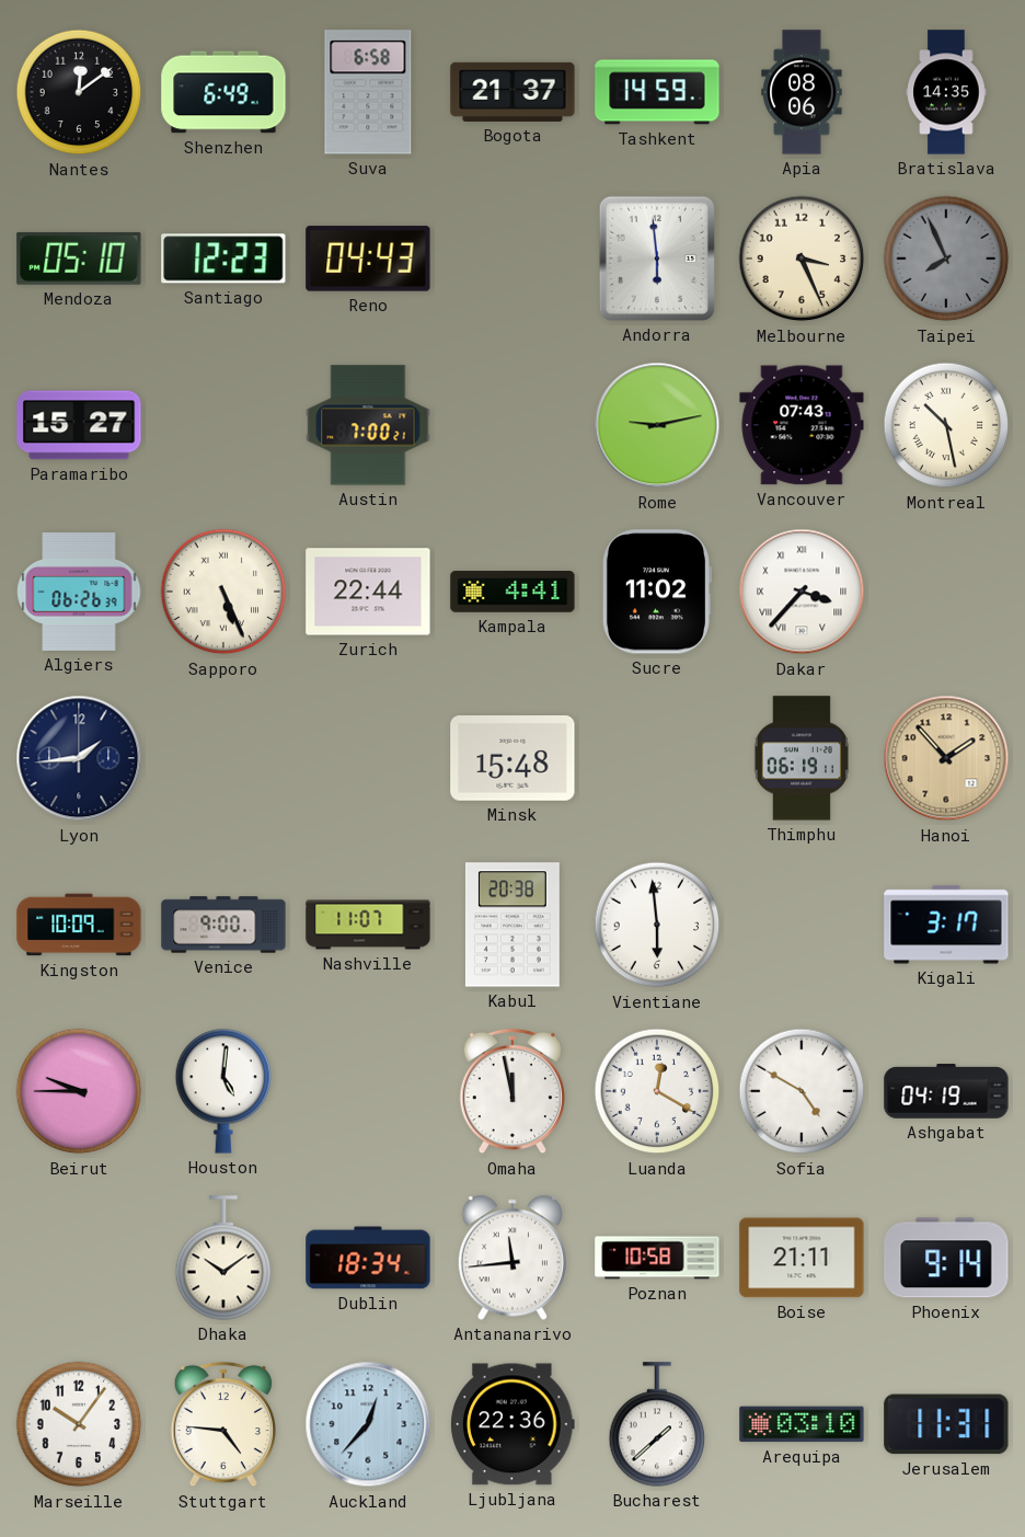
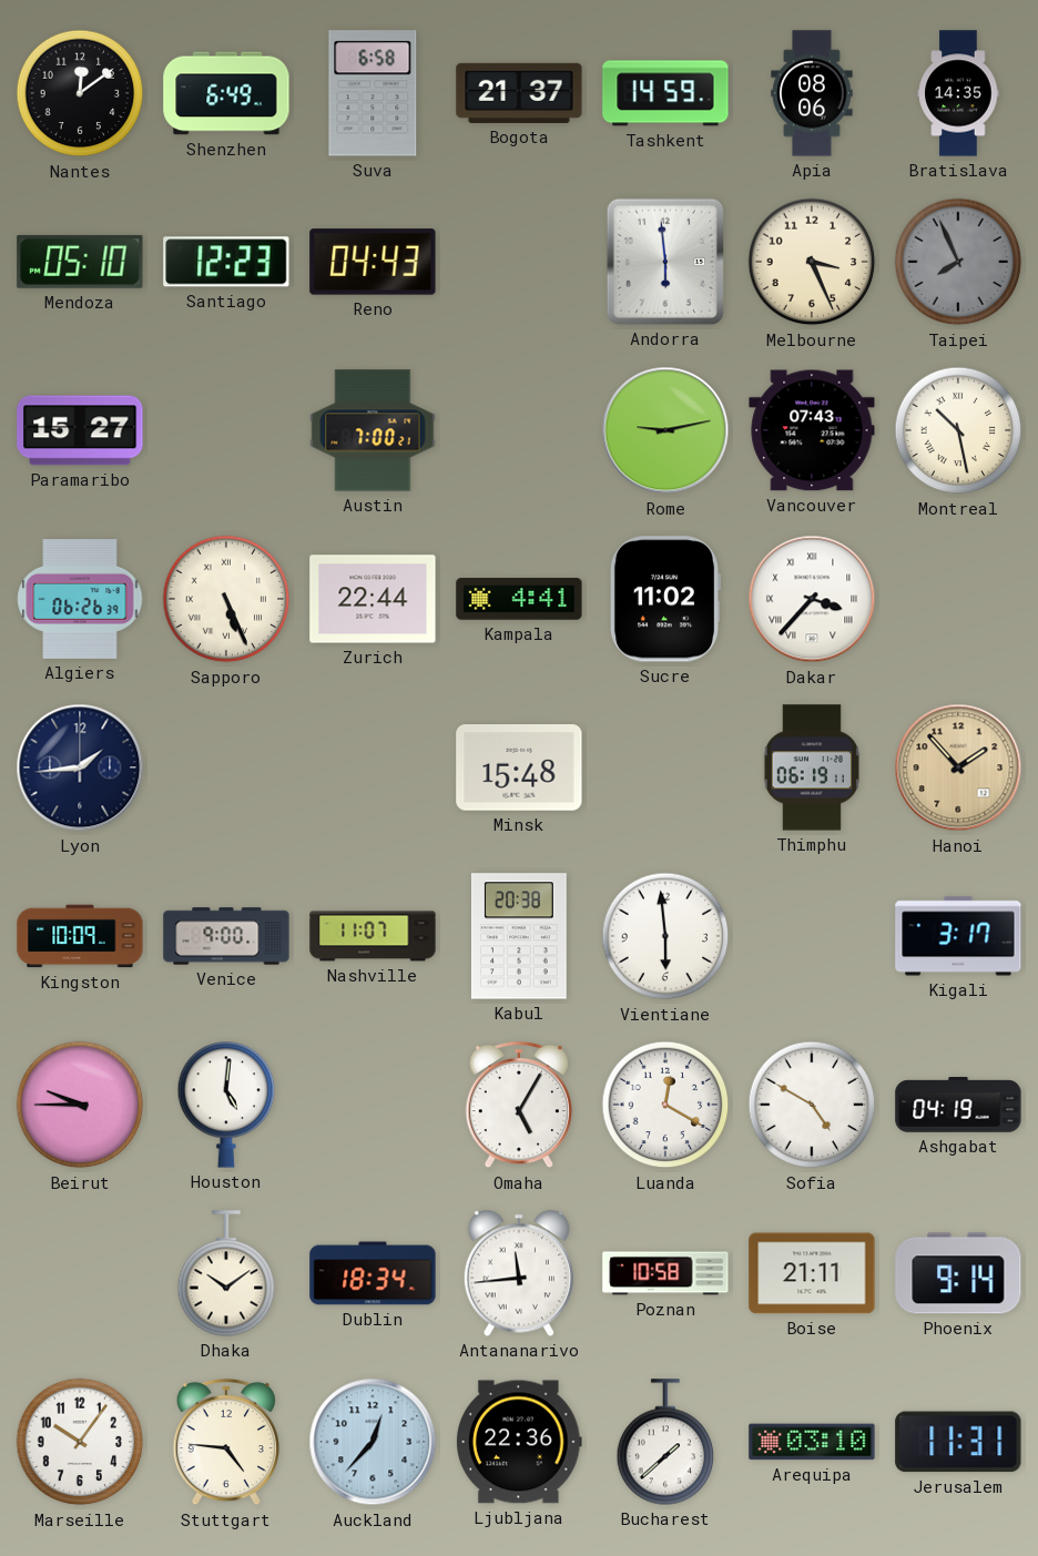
Omaha: 11:58 -> 5:05
